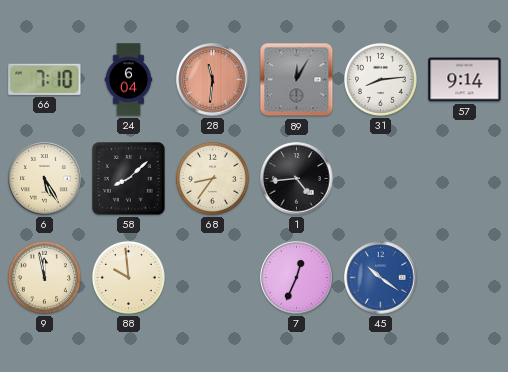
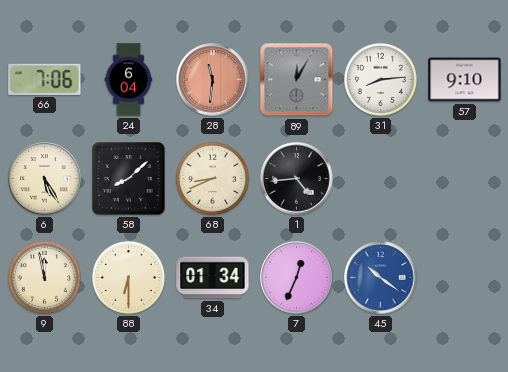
66: 7:10 -> 7:06
57: 9:14 -> 9:10
68: 8:36 -> 8:41
88: 9:59 -> 6:30
34: none -> 01:34
